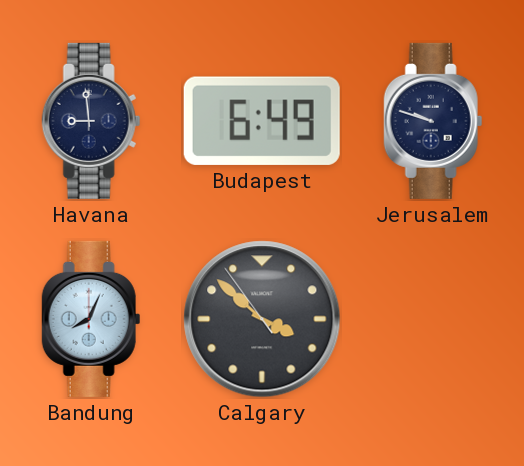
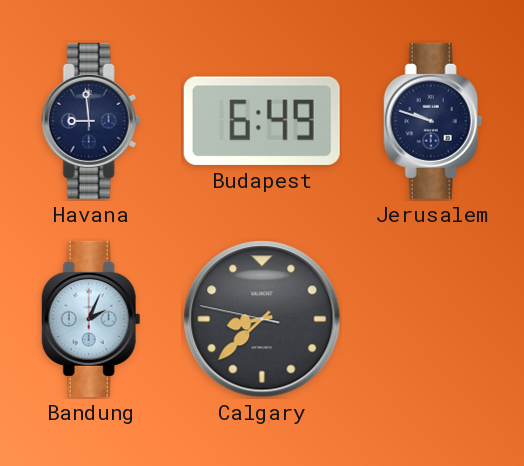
Bandung: 8:04 -> 2:04
Calgary: 3:51 -> 8:37
